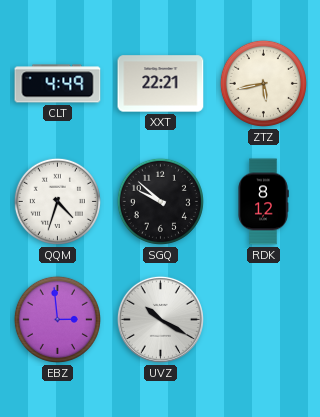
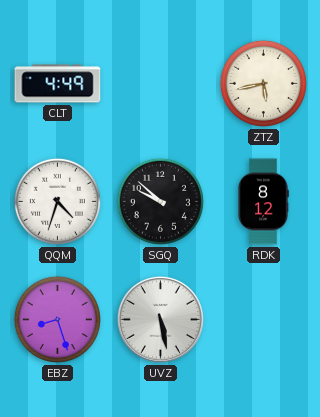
XXT: 22:21 -> none
EBZ: 2:59 -> 8:27
UVZ: 10:20 -> 5:28
